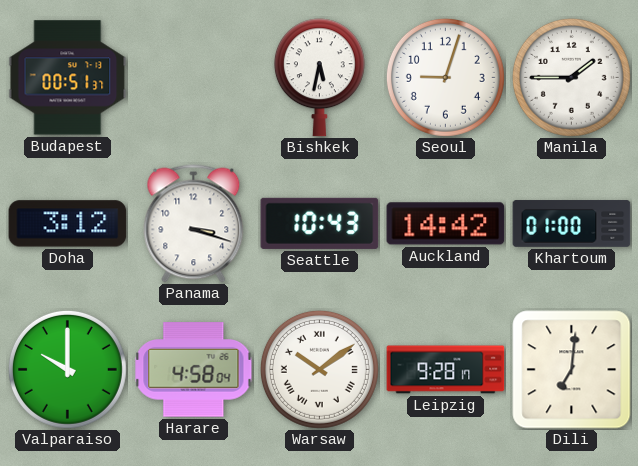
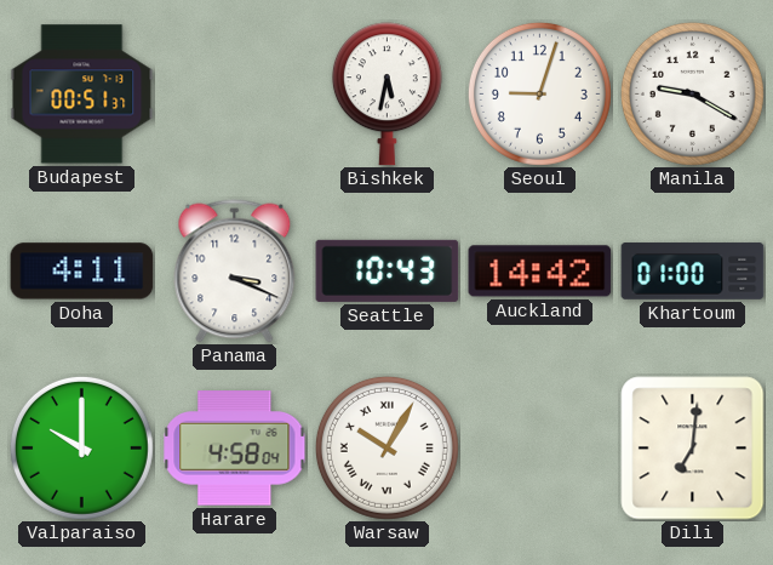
Manila: 1:45 -> 9:20
Doha: 3:12 -> 4:11
Panama: 3:18 -> 3:19
Warsaw: 10:09 -> 10:05
Leipzig: 9:28 -> none
